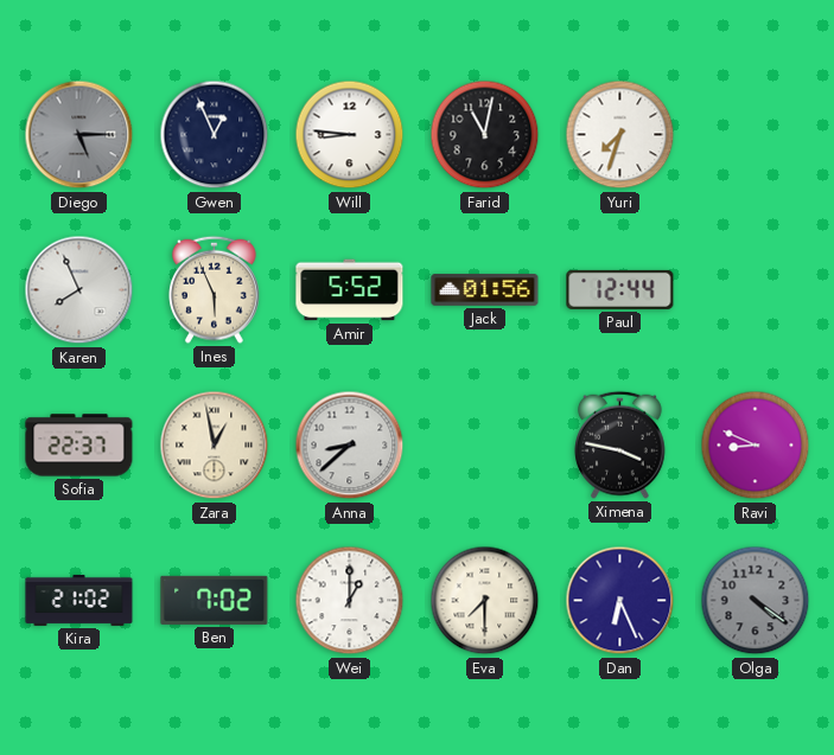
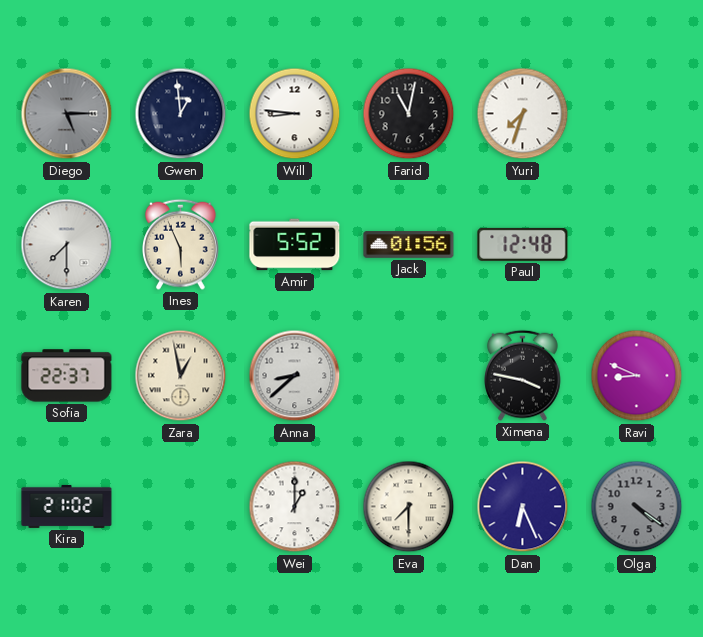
Gwen: 12:56 -> 12:59
Karen: 7:56 -> 7:30
Paul: 12:44 -> 12:48
Ben: 7:02 -> none
